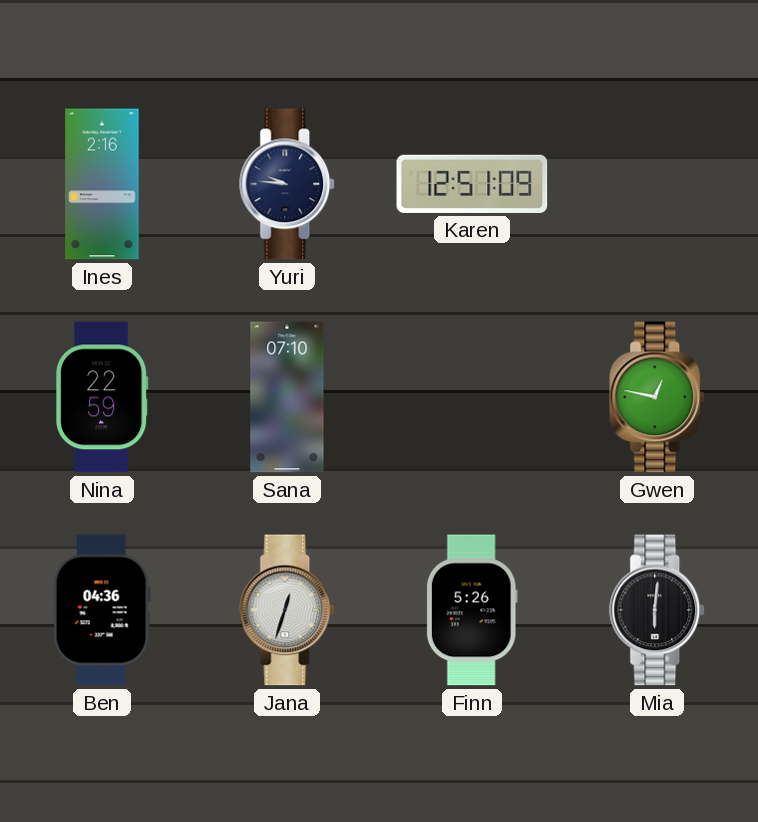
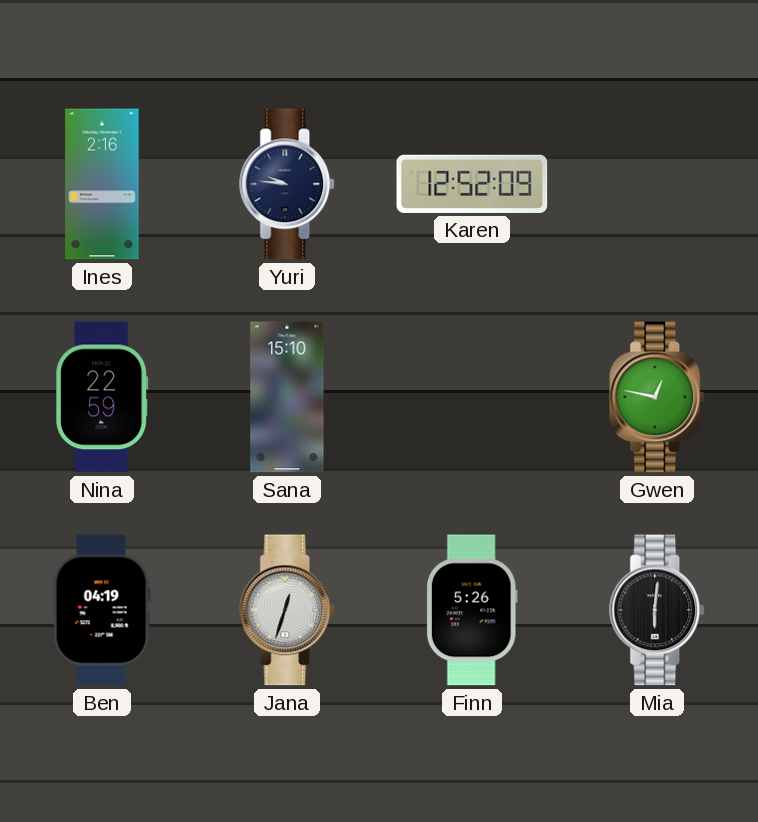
Karen: 12:51 -> 12:52
Sana: 07:10 -> 15:10
Ben: 04:36 -> 04:19
